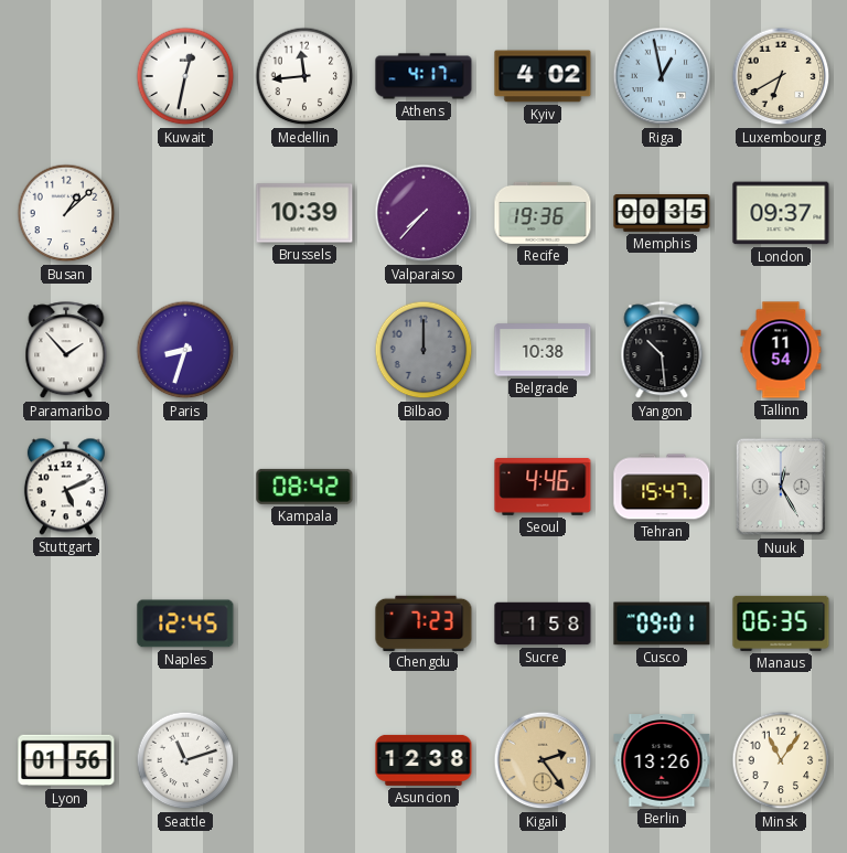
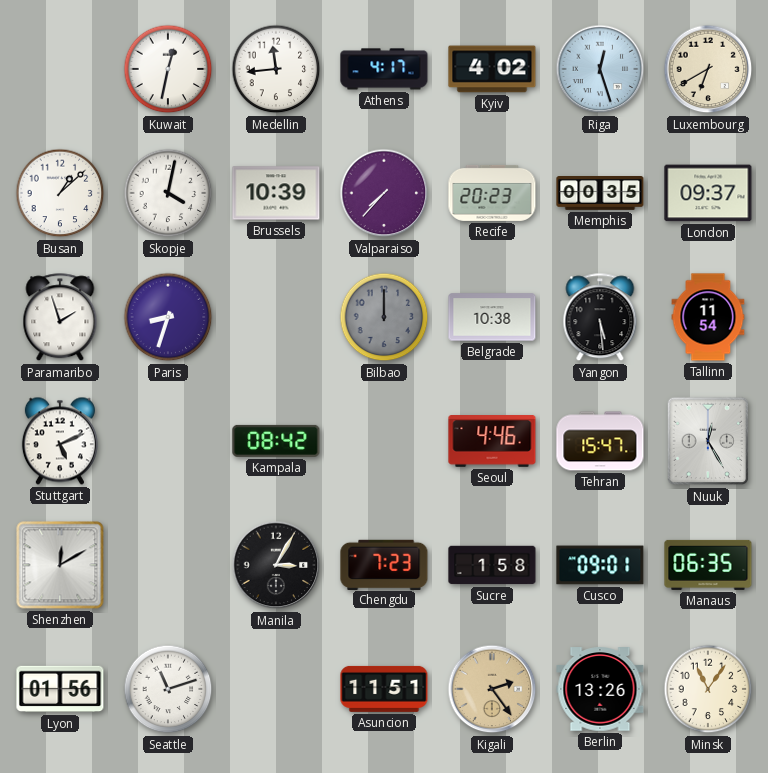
Riga: 12:58 -> 12:27
Skopje: none -> 4:02
Recife: 19:36 -> 20:23
Paramaribo: 1:53 -> 1:57
Yangon: 10:29 -> 5:29
Shenzhen: none -> 12:10
Naples: 12:45 -> none
Manila: none -> 3:05
Asuncion: 12:38 -> 11:51
